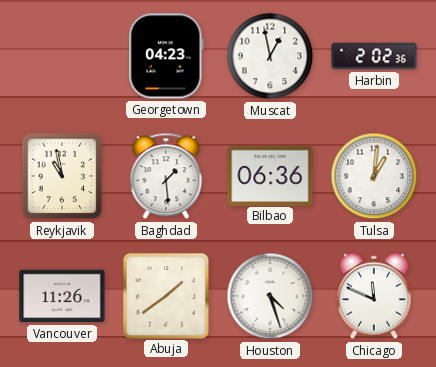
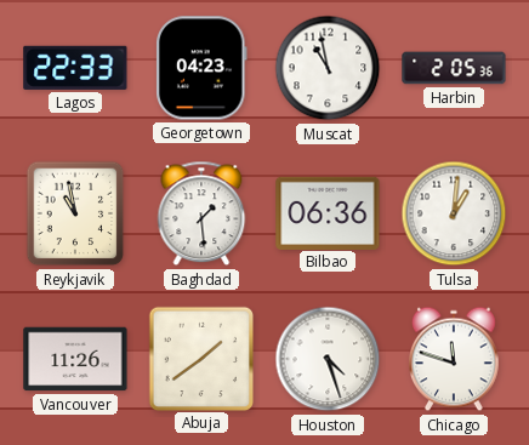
Lagos: none -> 22:33
Muscat: 12:58 -> 10:58
Harbin: 2:02 -> 2:05
Chicago: 11:49 -> 11:48
